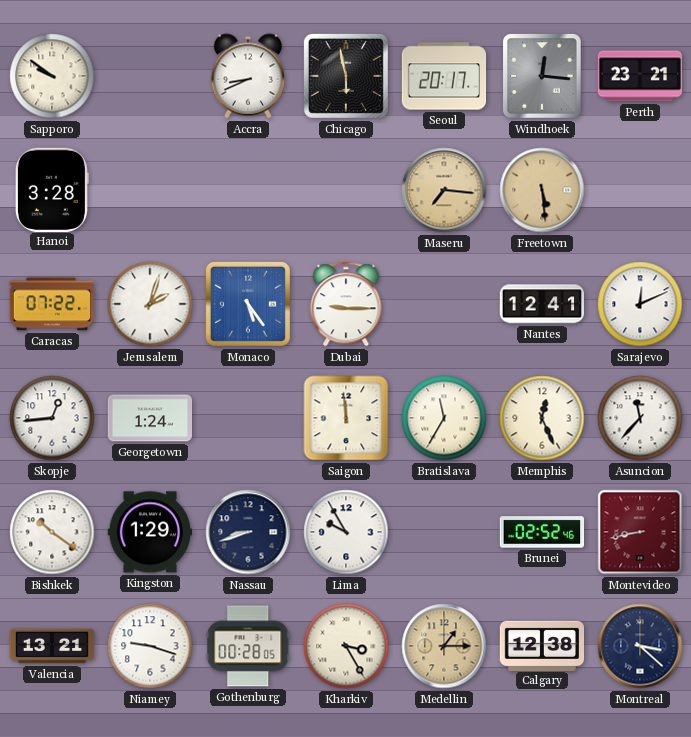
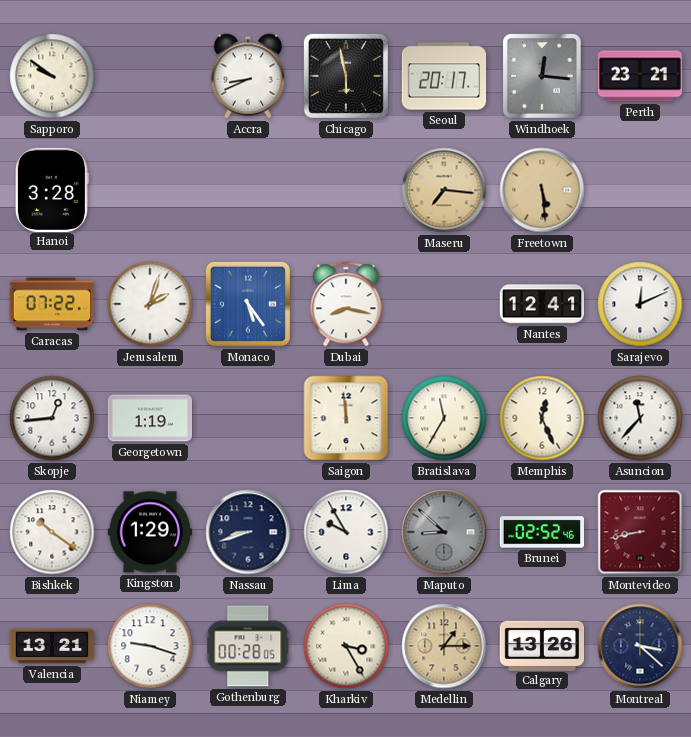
Dubai: 9:15 -> 8:17
Georgetown: 1:24 -> 1:19
Maputo: none -> 8:52
Calgary: 12:38 -> 13:26
